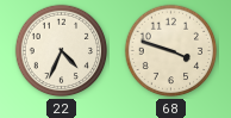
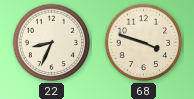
22: 4:34 -> 8:34
